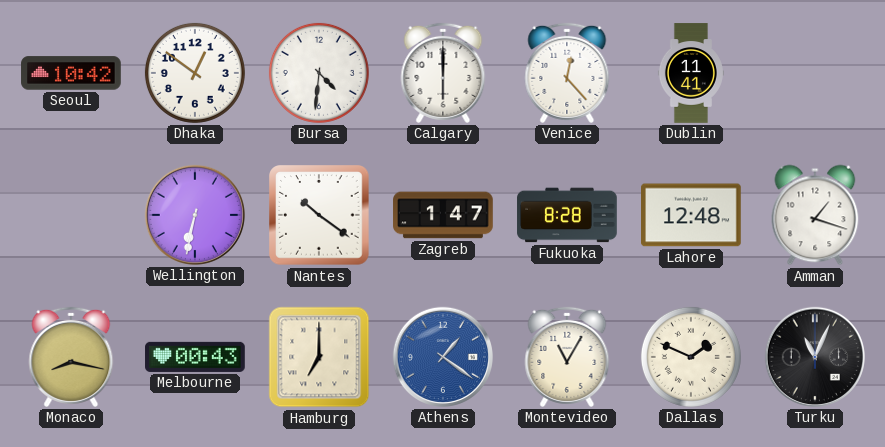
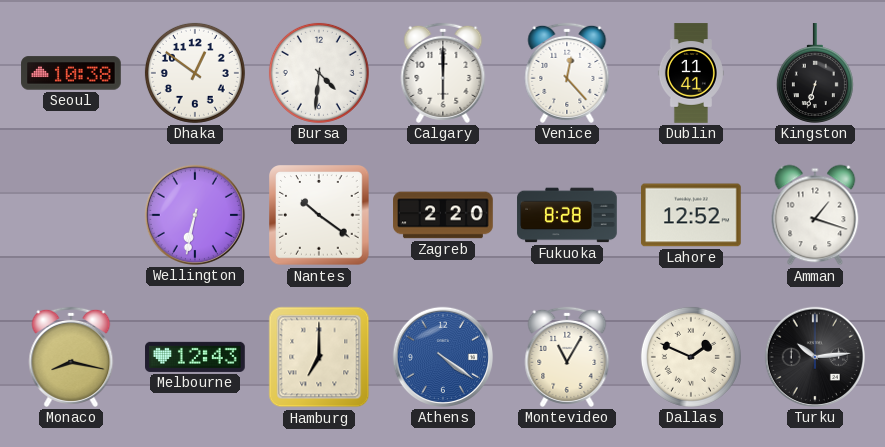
Seoul: 10:42 -> 10:38
Kingston: none -> 6:33
Zagreb: 1:47 -> 2:20
Lahore: 12:48 -> 12:52
Melbourne: 00:43 -> 12:43
Athens: 1:21 -> 4:21
Turku: 11:04 -> 10:14
